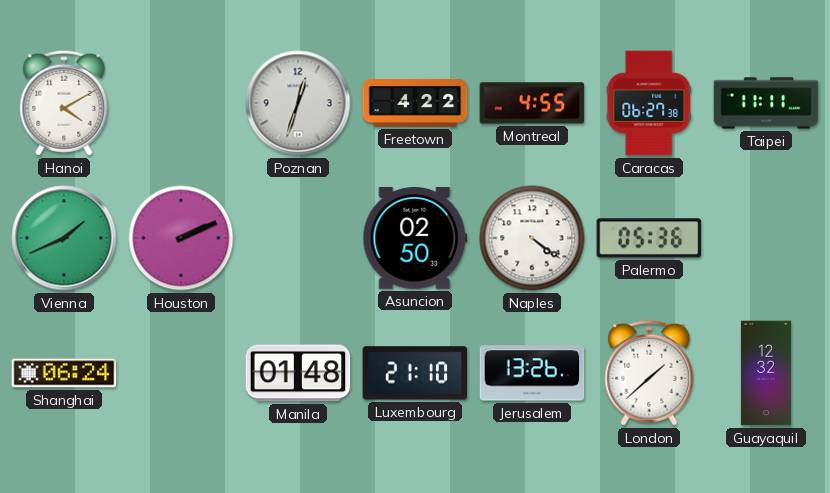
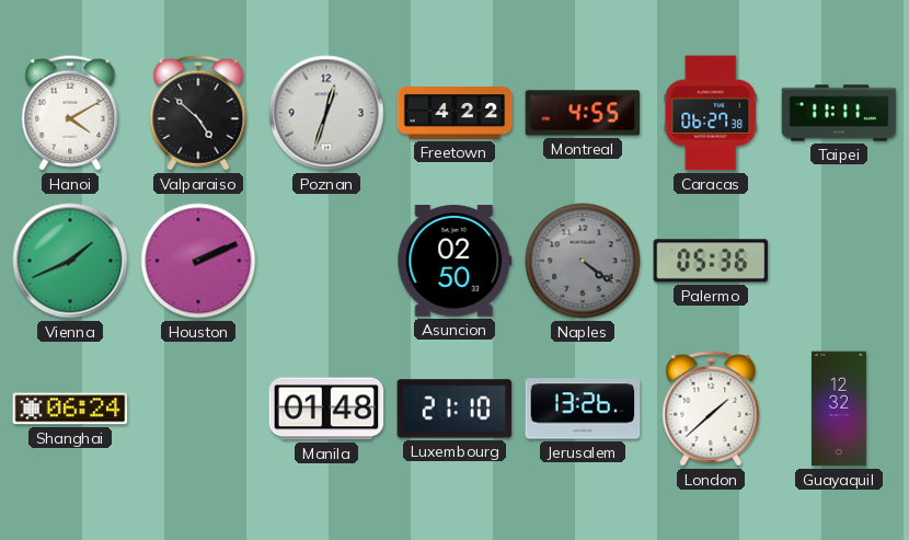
Valparaiso: none -> 4:52
Naples dial: white -> grey
